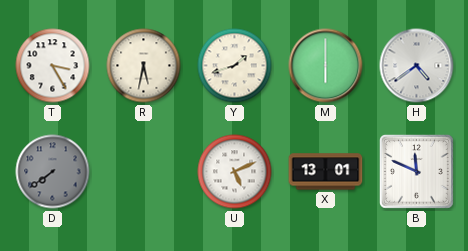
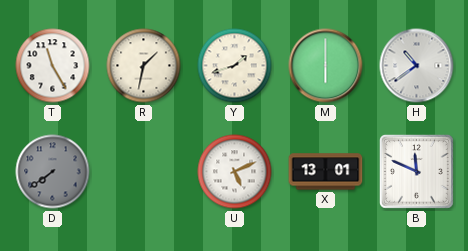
T: 3:25 -> 11:25
R: 5:32 -> 1:32
H: 4:39 -> 10:39
